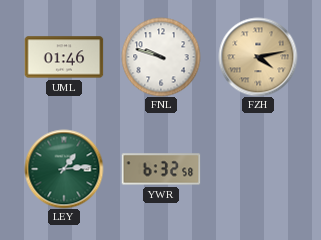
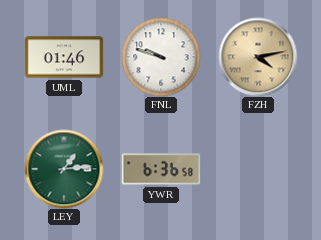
YWR: 6:32 -> 6:36
